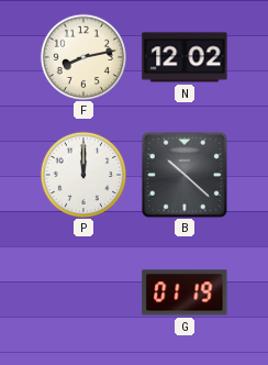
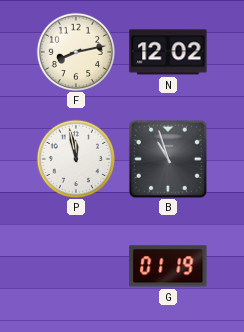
P: 12:00 -> 11:58
B: 10:22 -> 10:57
